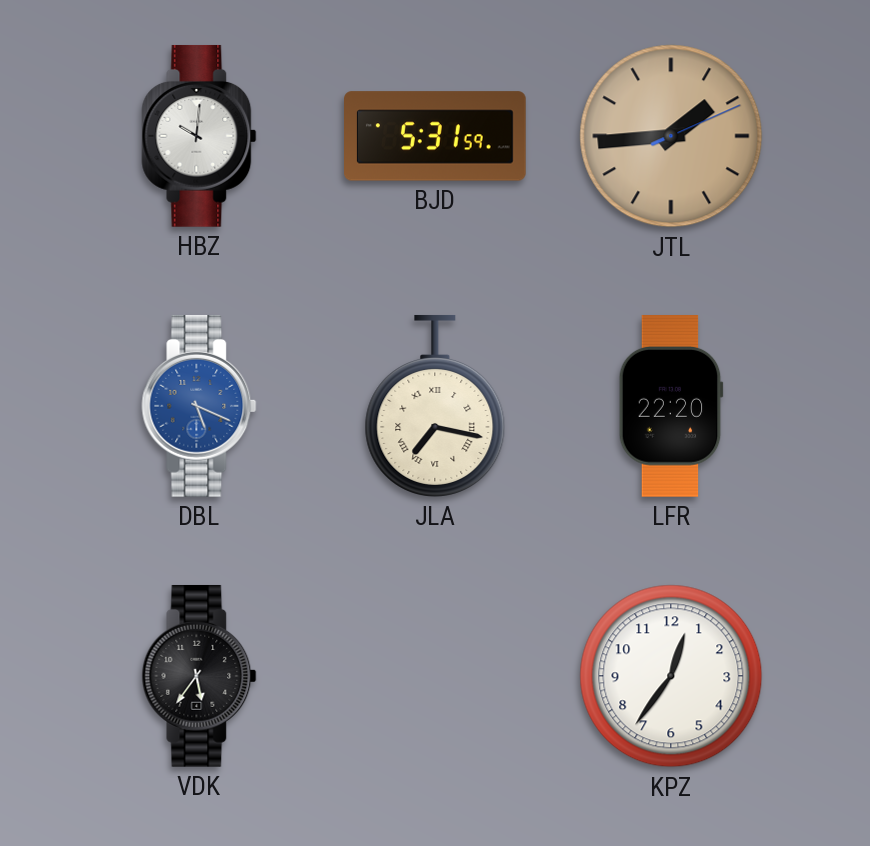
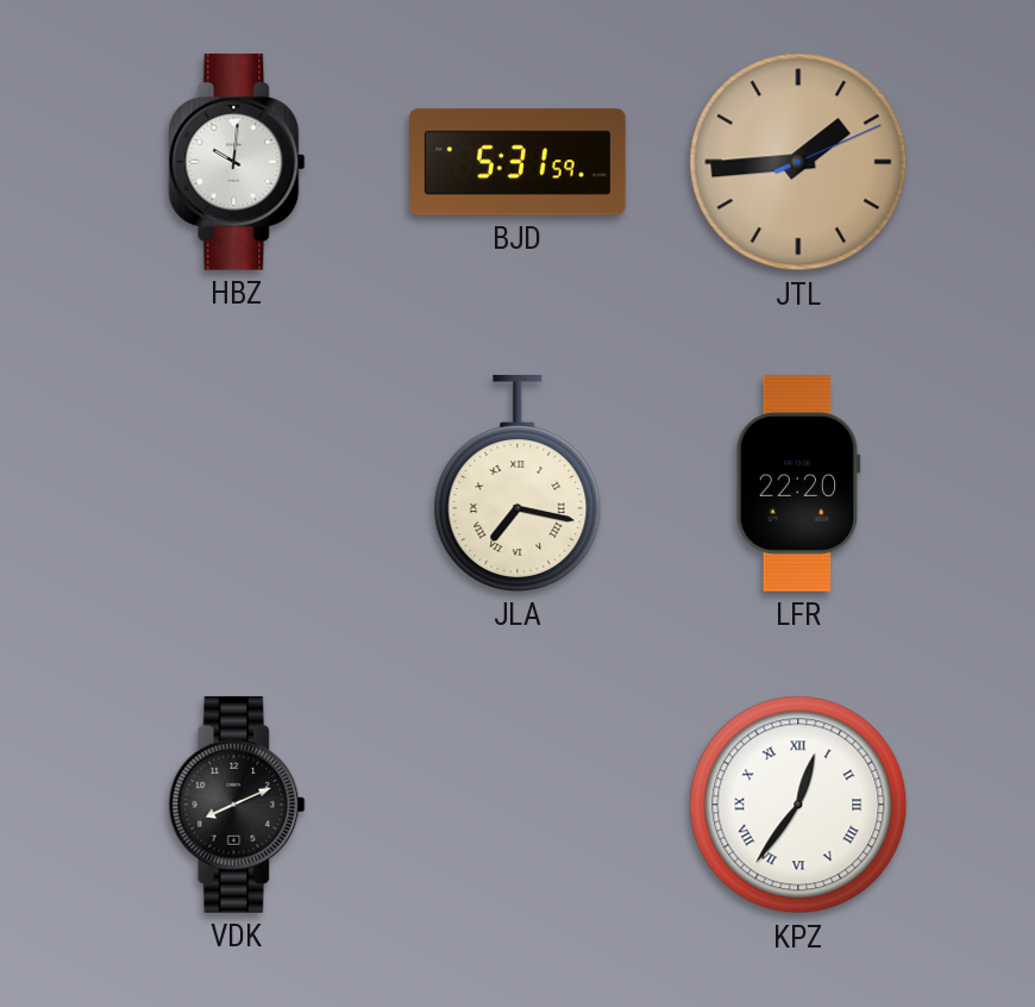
DBL: 5:19 -> none
VDK: 5:36 -> 8:11
KPZ numerals: Arabic -> Roman
